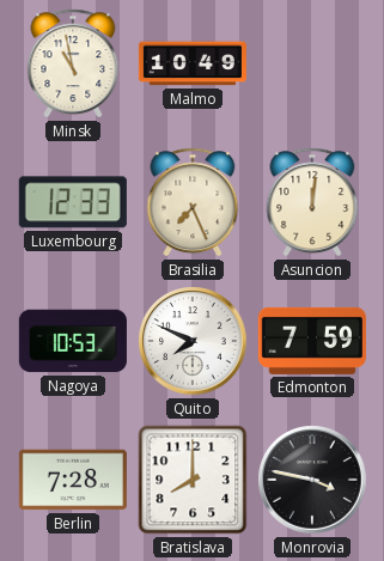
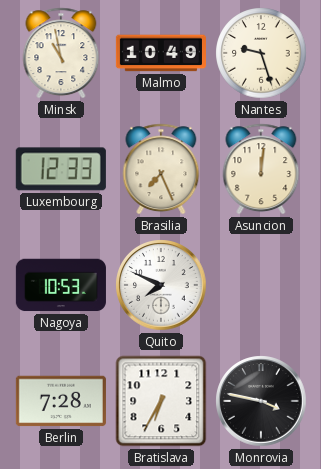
Nantes: none -> 9:27
Edmonton: 7:59 -> none
Bratislava: 8:00 -> 6:35
